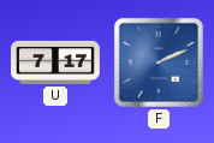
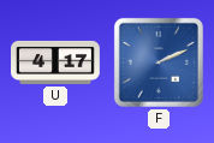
U: 7:17 -> 4:17
